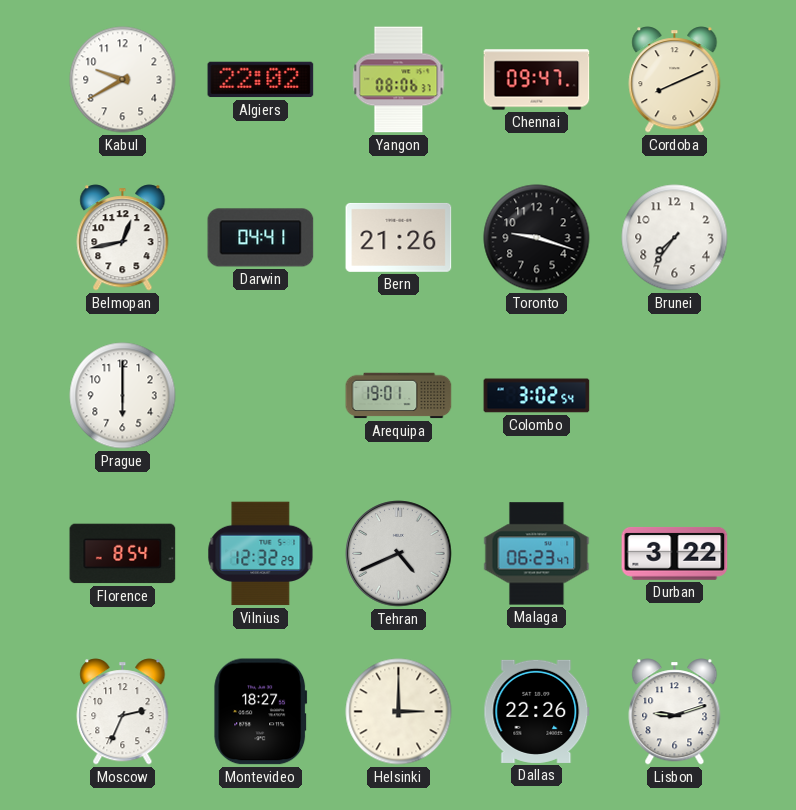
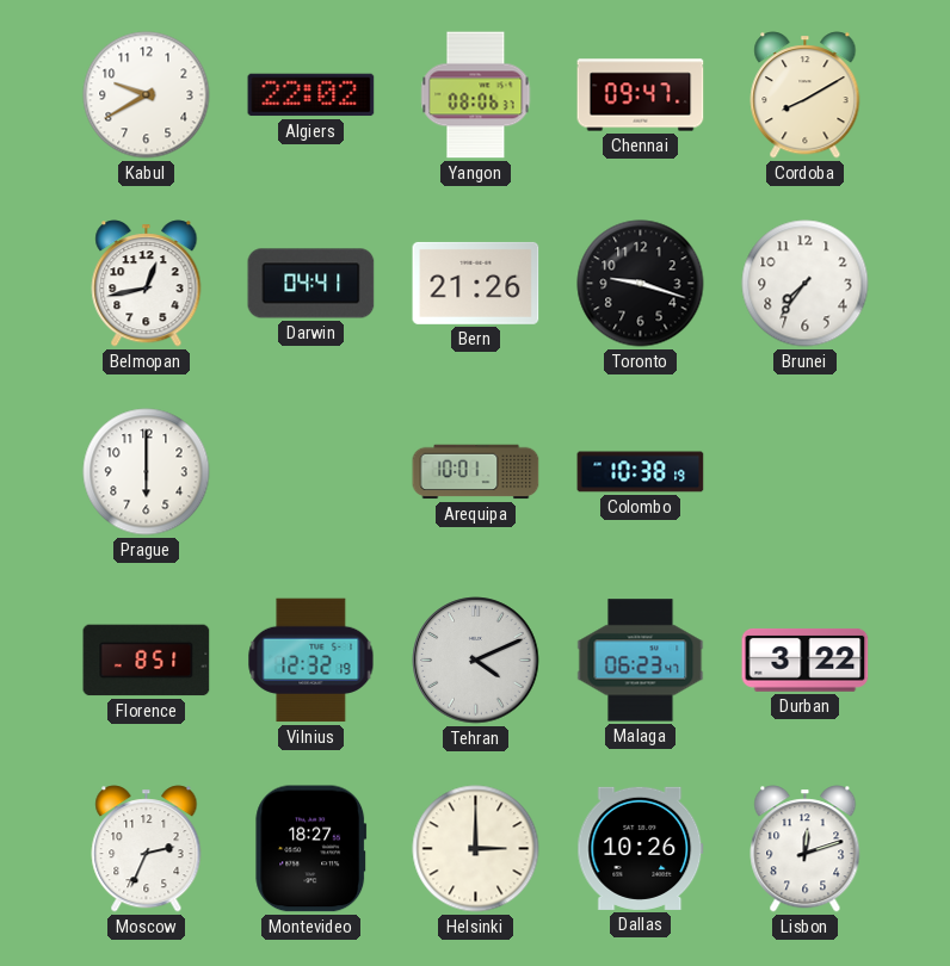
Cordoba: 8:11 -> 8:10
Arequipa: 19:01 -> 10:01
Colombo: 3:02 -> 10:38
Florence: 8:54 -> 8:51
Vilnius: 12:32:29 -> 12:32:19
Tehran: 4:41 -> 4:11
Dallas: 22:26 -> 10:26
Lisbon: 9:12 -> 12:12
